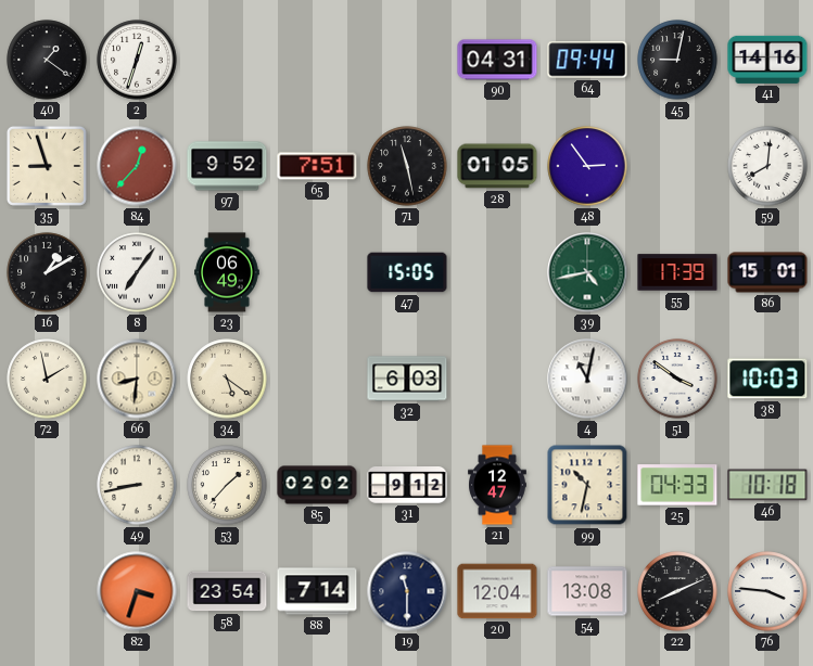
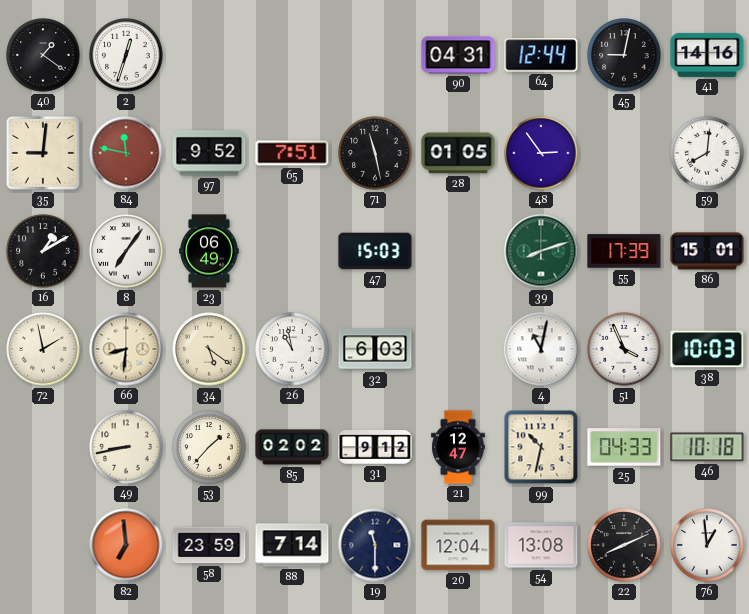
64: 09:44 -> 12:44
35: 8:57 -> 9:01
84: 12:37 -> 11:47
47: 15:05 -> 15:03
39: 4:43 -> 8:12
26: none -> 10:58
51: 3:51 -> 3:56
82: 3:33 -> 6:59
58: 23:54 -> 23:59
76: 3:46 -> 12:59
